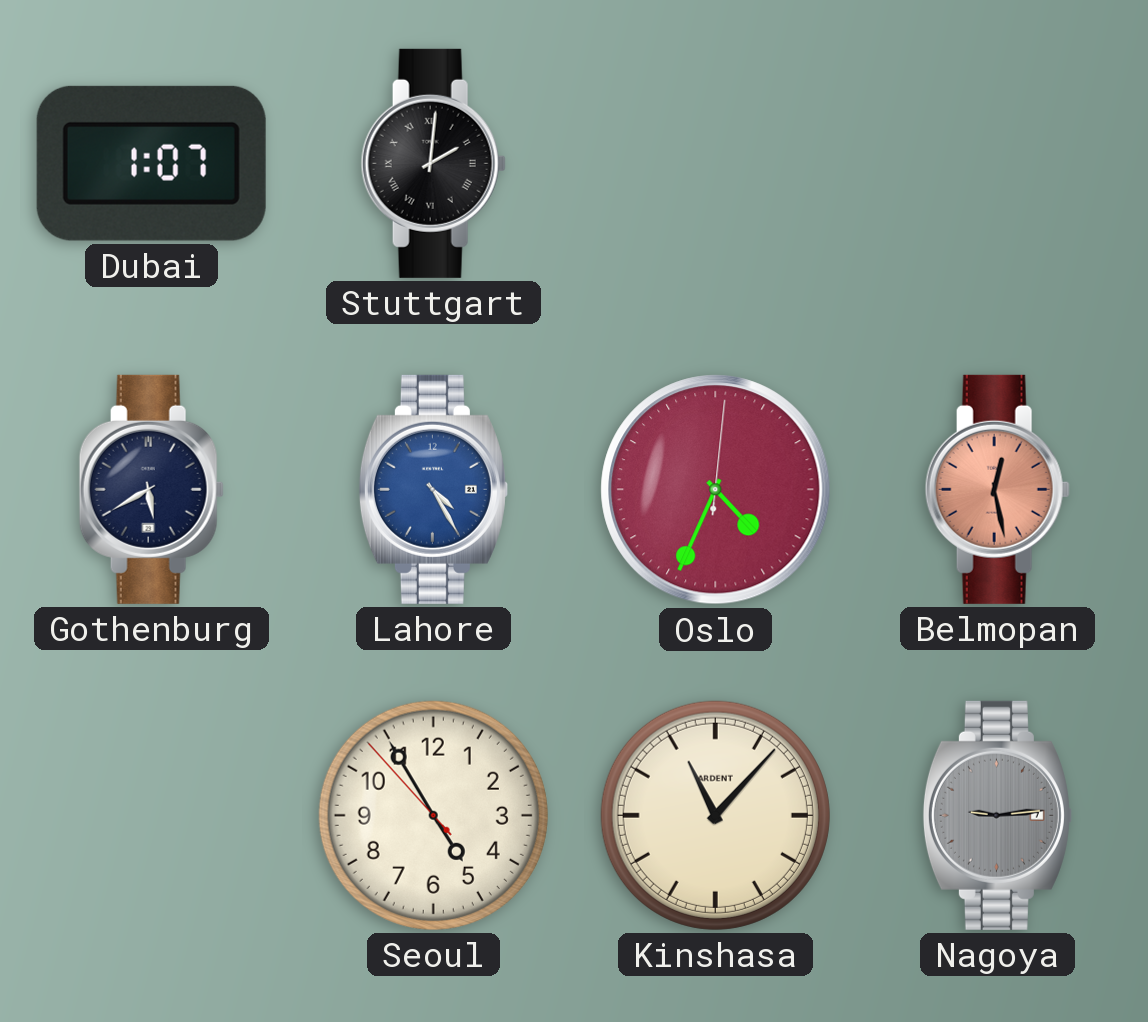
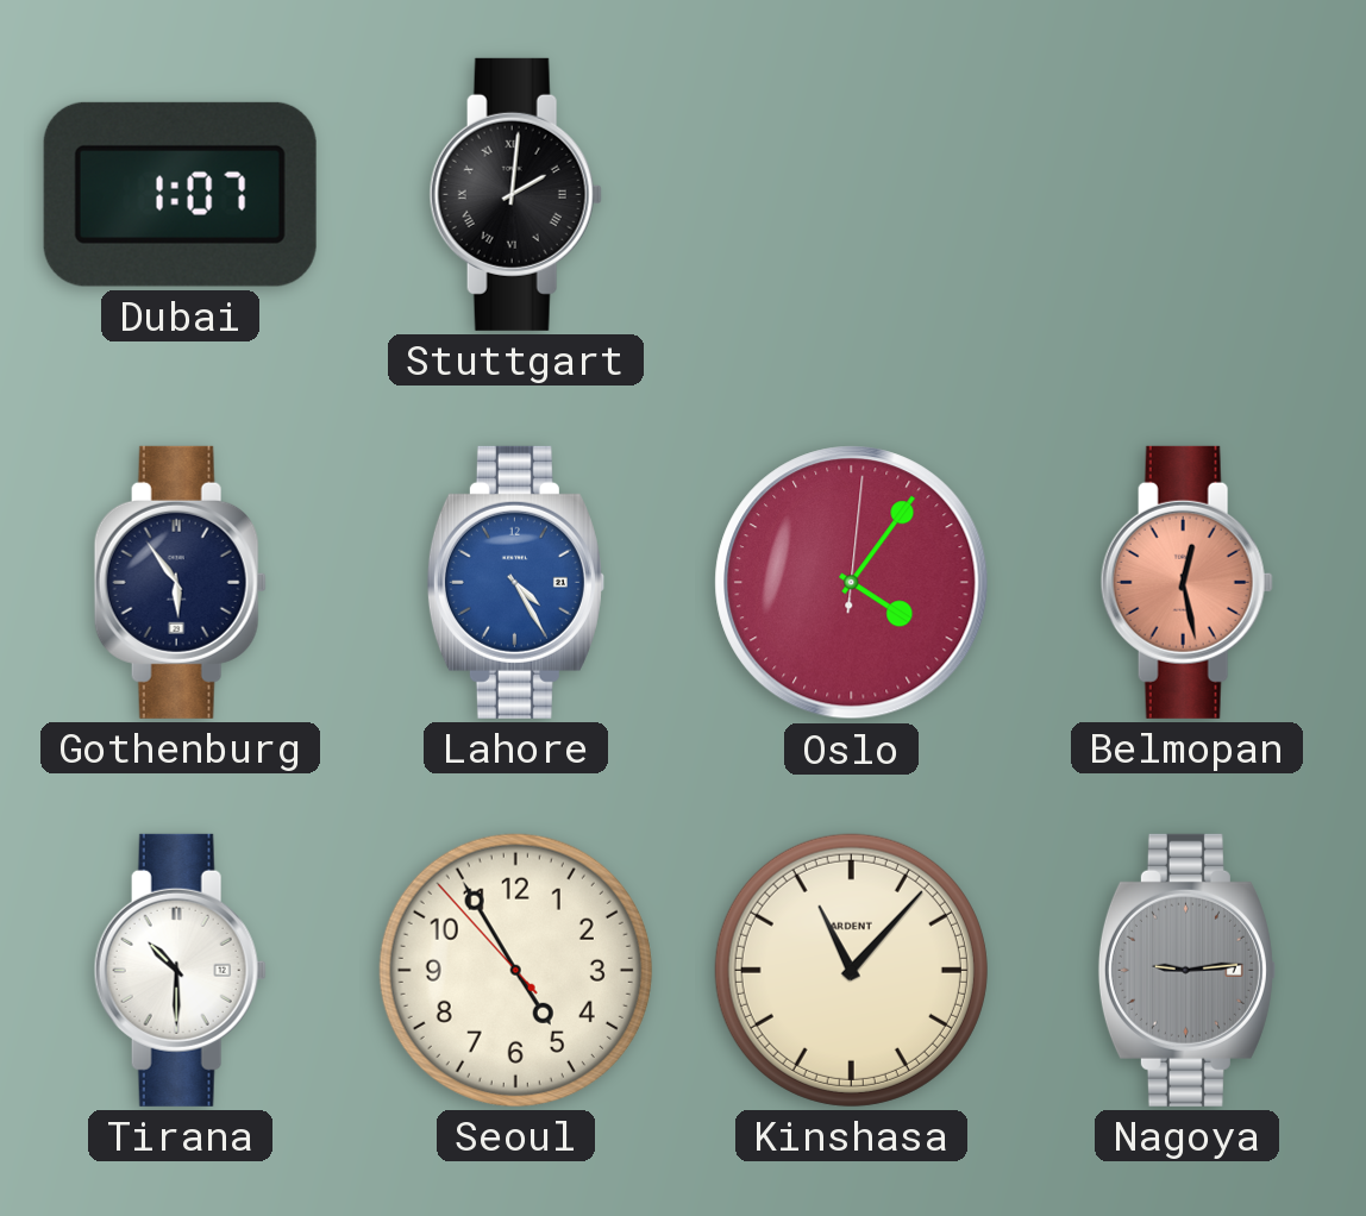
Gothenburg: 5:40 -> 5:54
Oslo: 4:34 -> 4:06
Tirana: none -> 10:30
